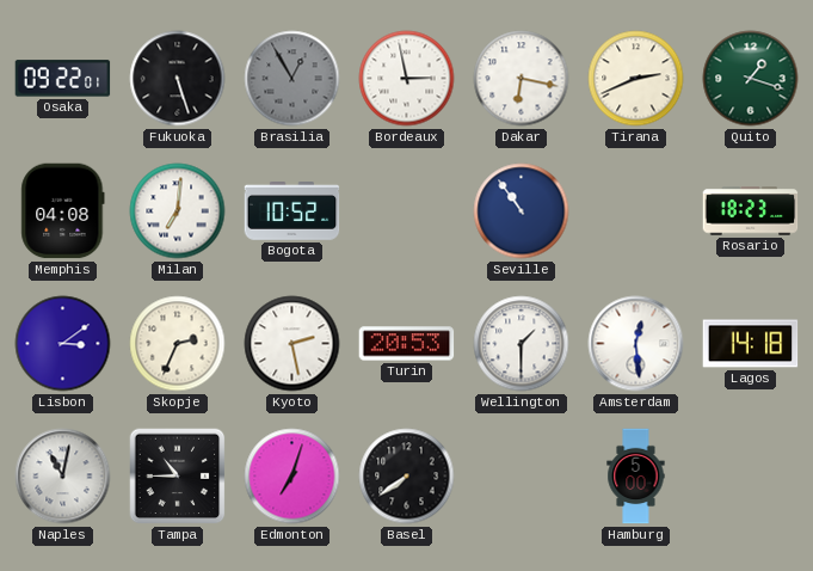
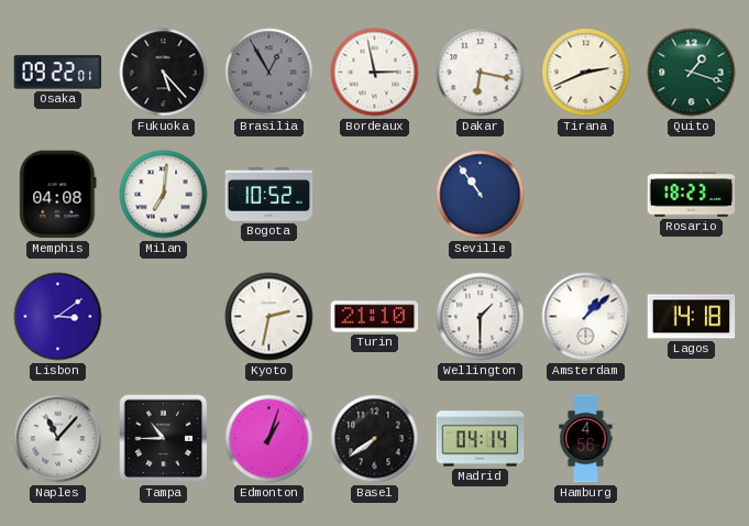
Fukuoka: 5:27 -> 5:23
Skopje: 2:34 -> none
Kyoto: 2:28 -> 2:32
Turin: 20:53 -> 21:10
Amsterdam: 12:29 -> 1:08
Naples: 11:02 -> 11:07
Edmonton: 7:03 -> 1:03
Madrid: none -> 04:14
Hamburg: 5:00 -> 4:56
